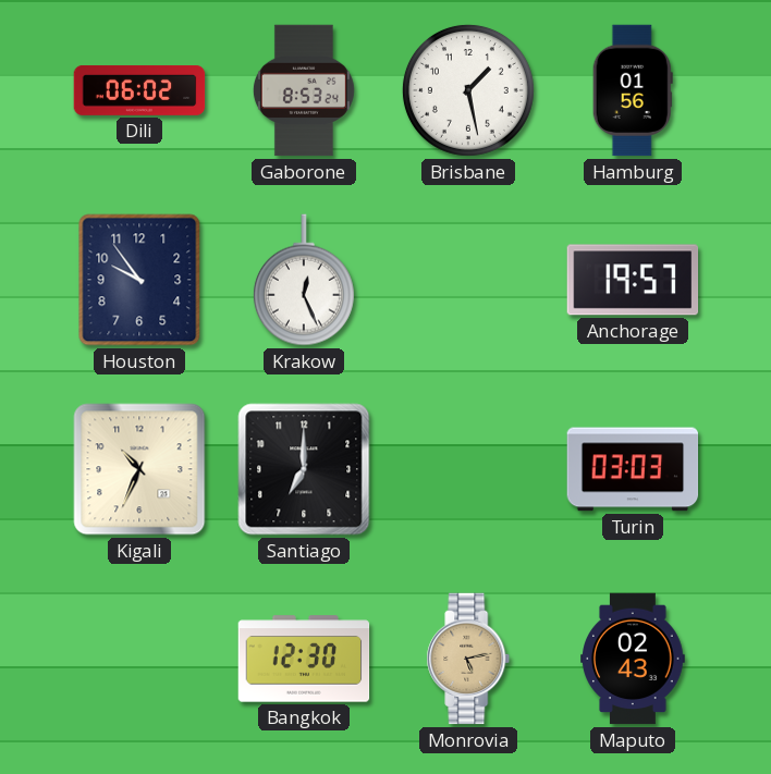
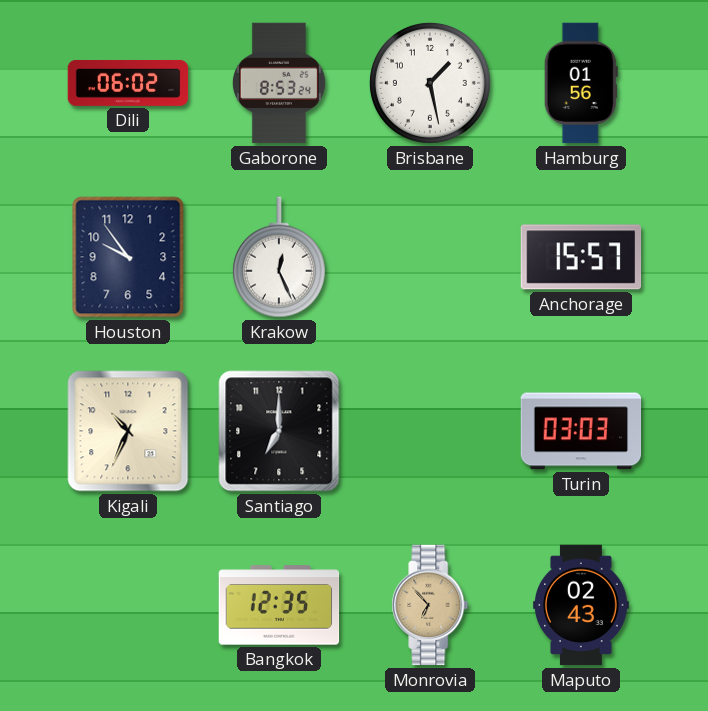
Anchorage: 19:57 -> 15:57
Bangkok: 12:30 -> 12:35
Monrovia: 5:13 -> 6:53
